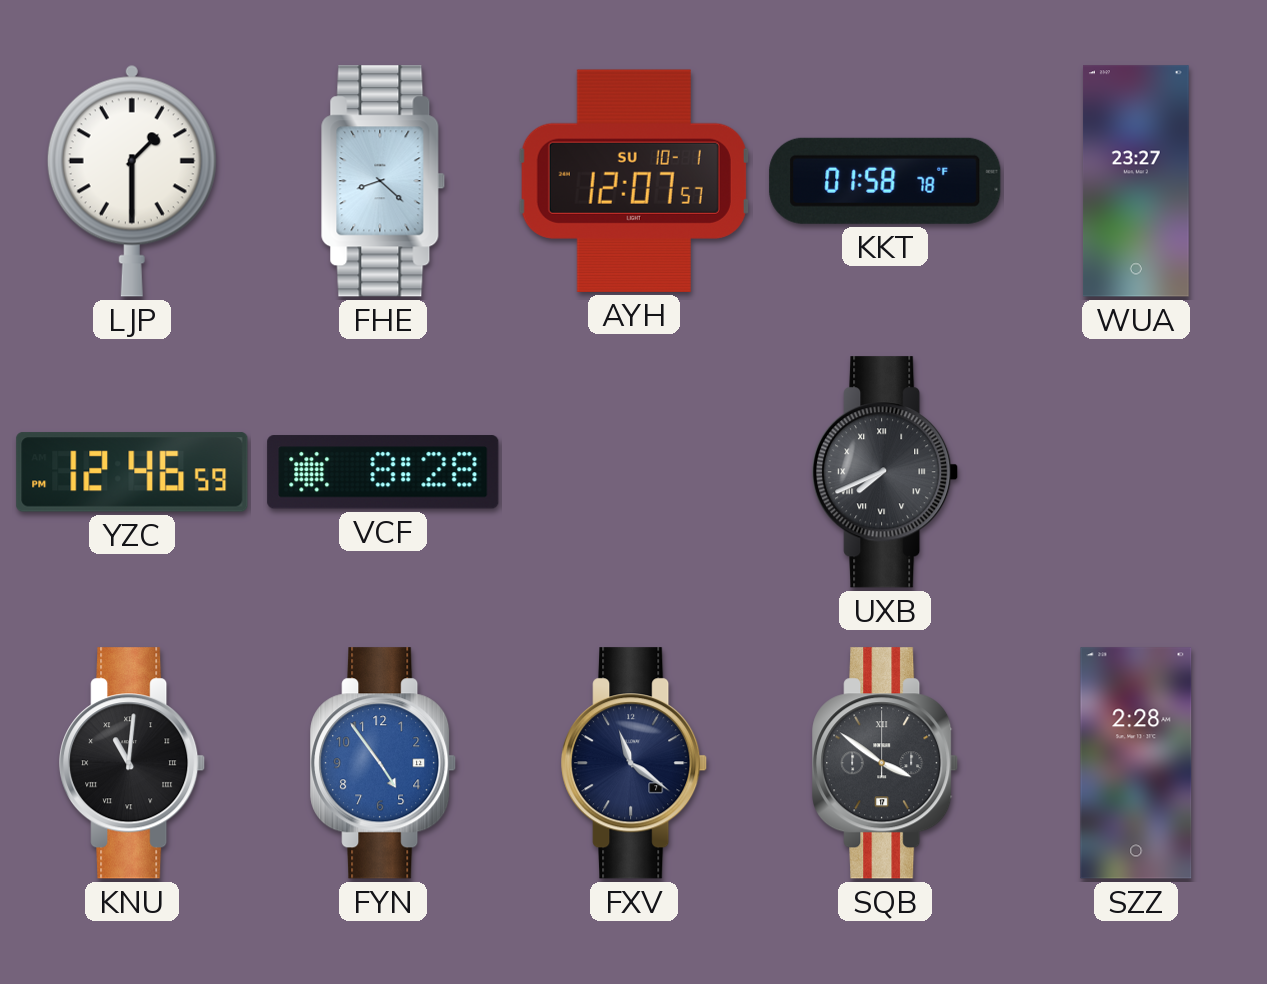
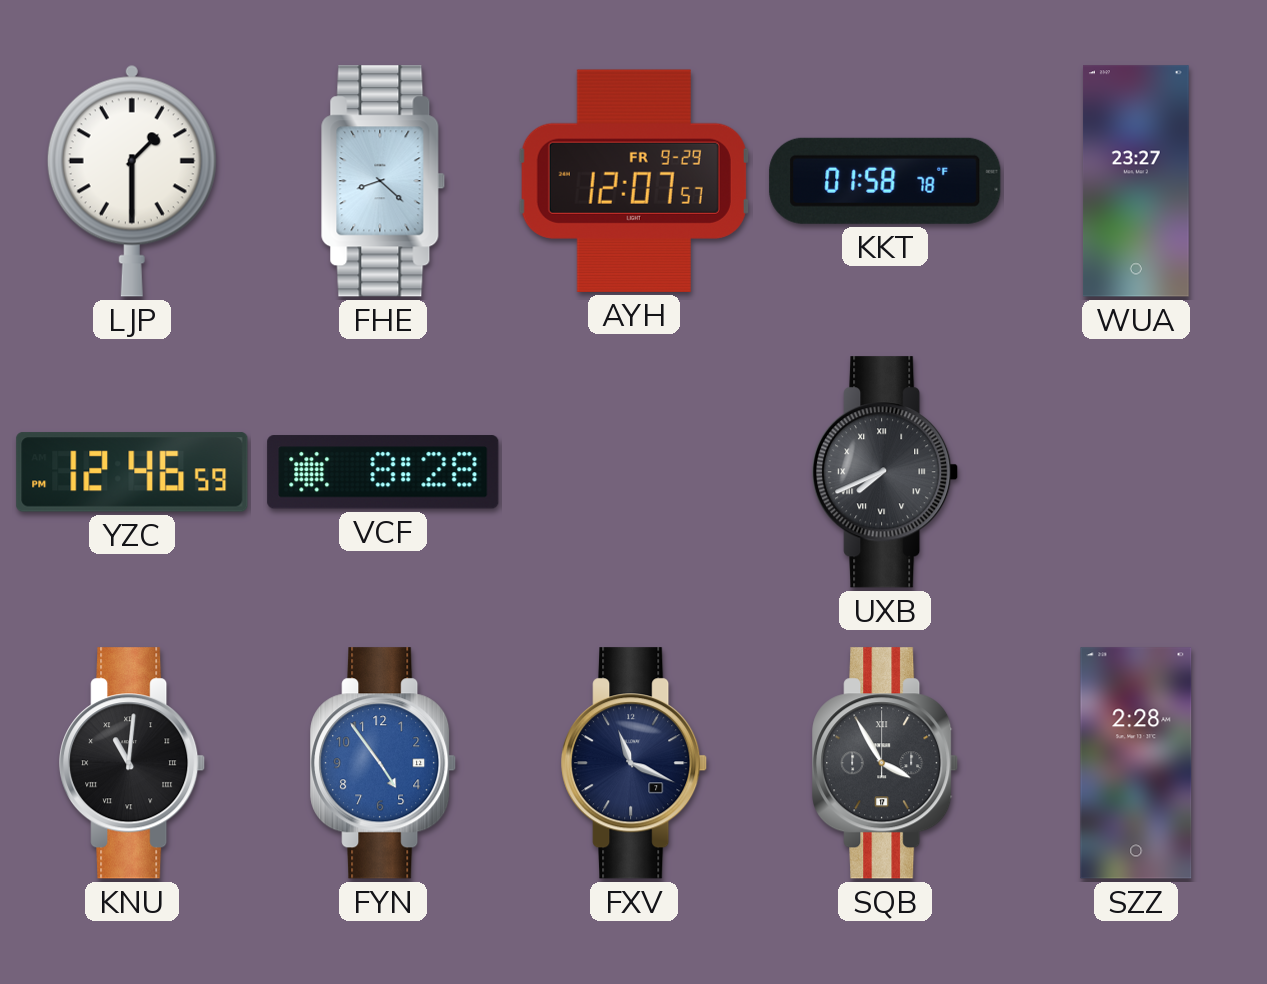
AYH date: SU 10-1 -> FR 9-29
FXV: 11:21 -> 11:19
SQB: 3:51 -> 3:55
